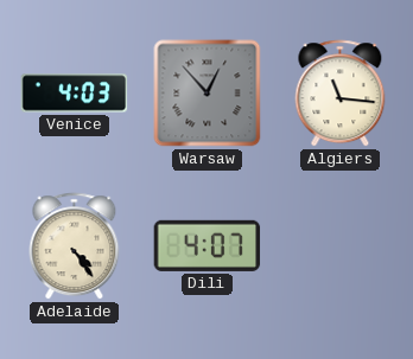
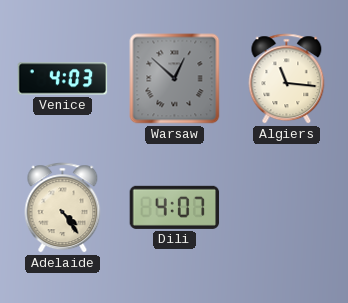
Warsaw: 12:53 -> 12:52
